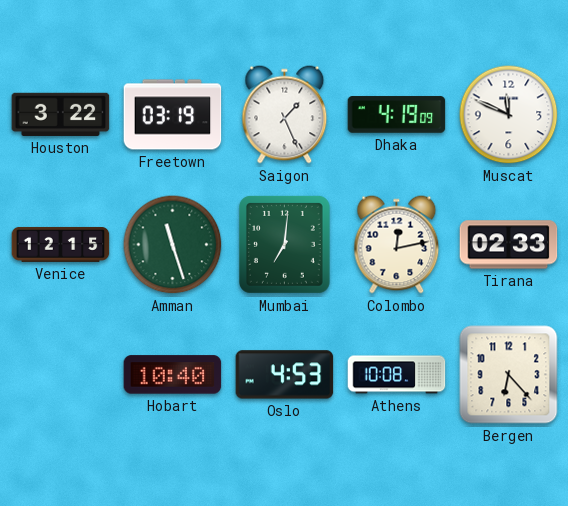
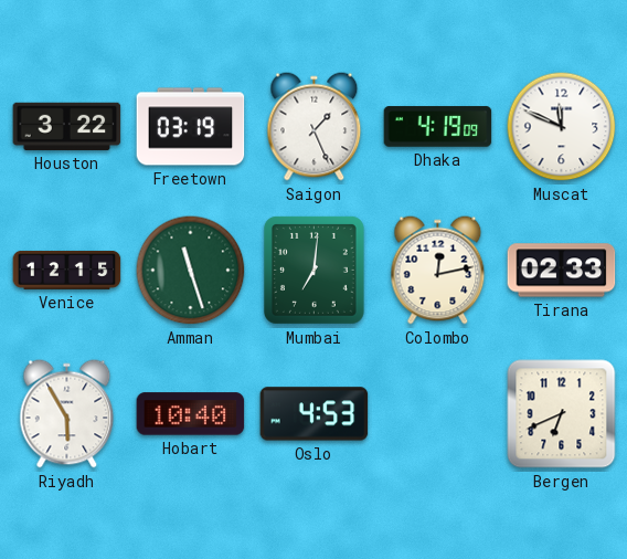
Riyadh: none -> 5:55
Athens: 10:08 -> none
Bergen: 6:23 -> 6:41
